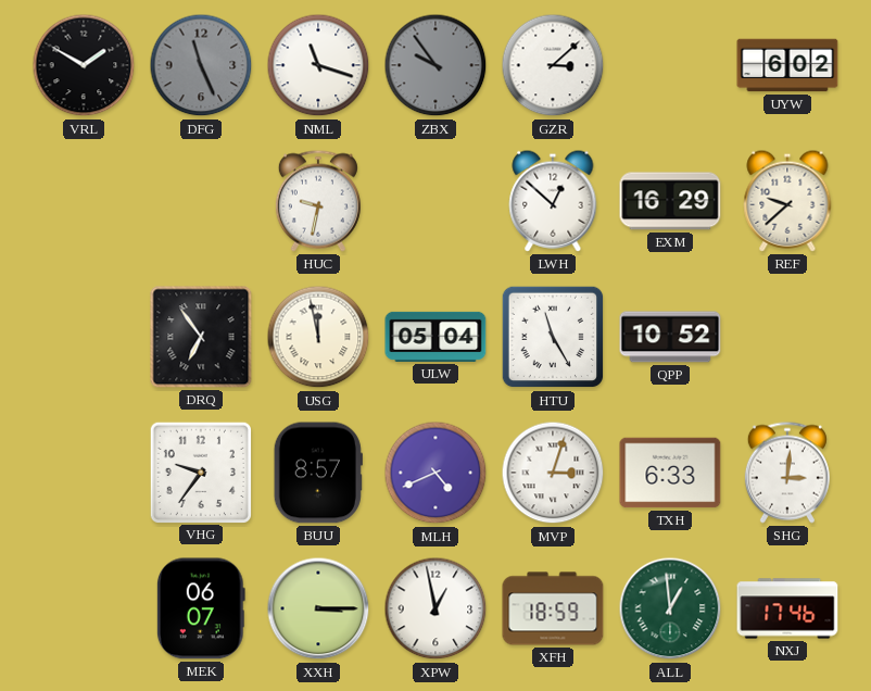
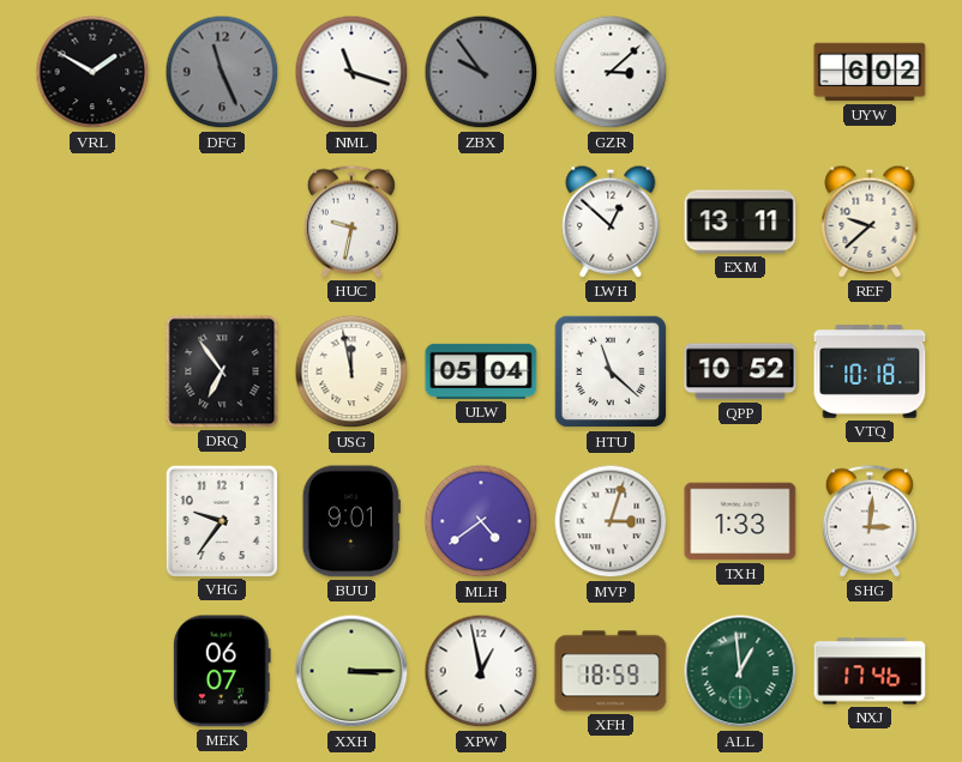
EXM: 16:29 -> 13:11
HTU: 11:25 -> 11:22
VTQ: none -> 10:18
BUU: 8:57 -> 9:01
MLH: 4:41 -> 4:39
TXH: 6:33 -> 1:33
